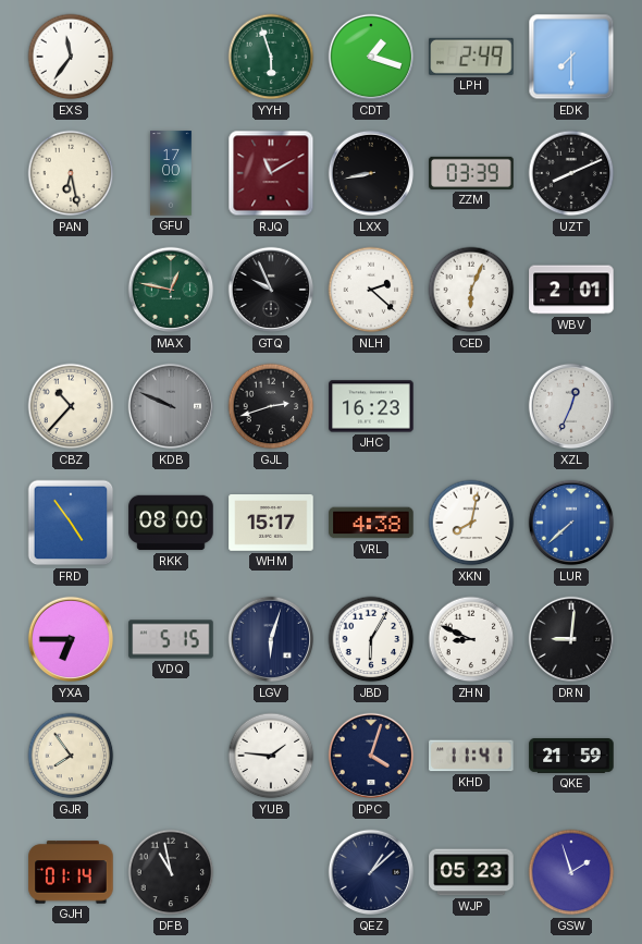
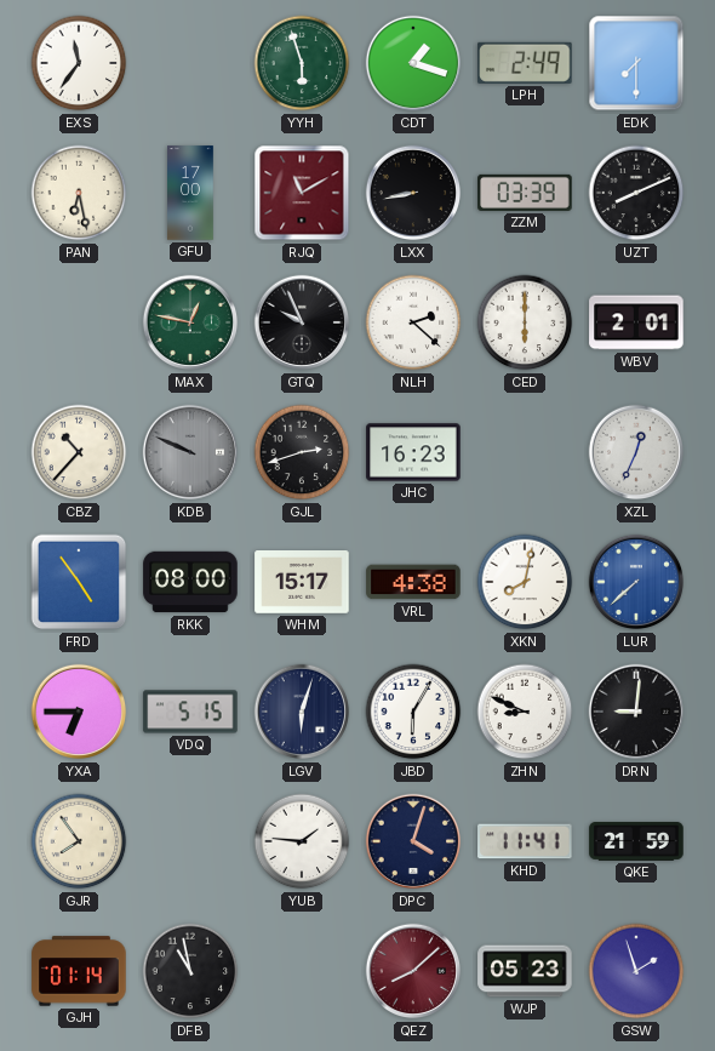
CED: 6:04 -> 6:00
QEZ: 1:08 -> 8:08
QEZ dial: navy -> burgundy
